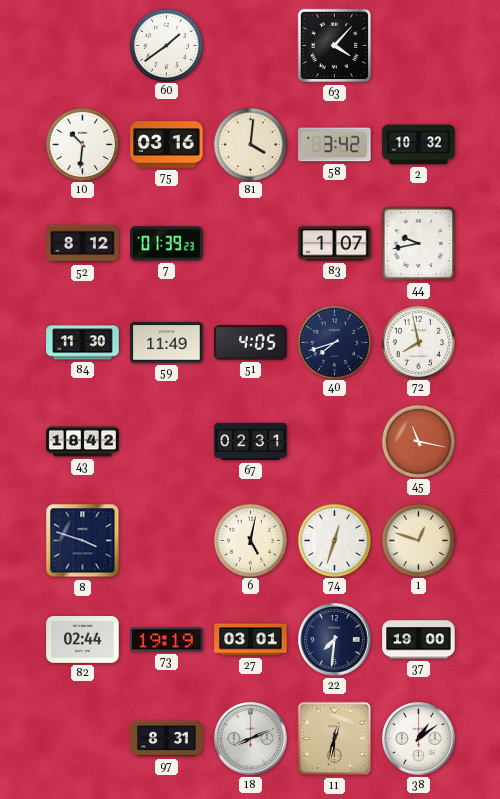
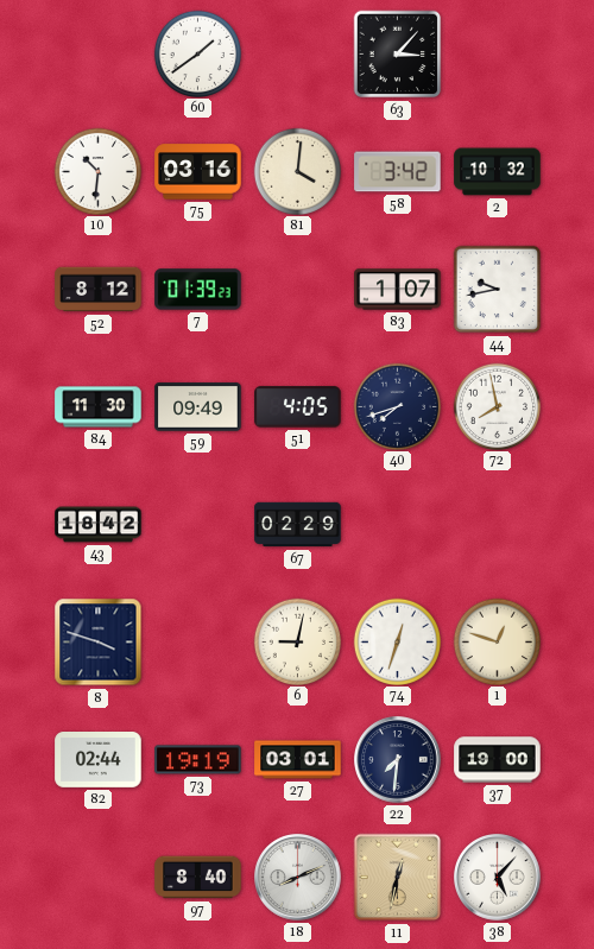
63: 4:07 -> 3:07
59: 11:49 -> 09:49
67: 02:31 -> 02:29
45: 11:17 -> none
6: 5:02 -> 9:02
97: 8:31 -> 8:40
38: 1:09 -> 5:07
